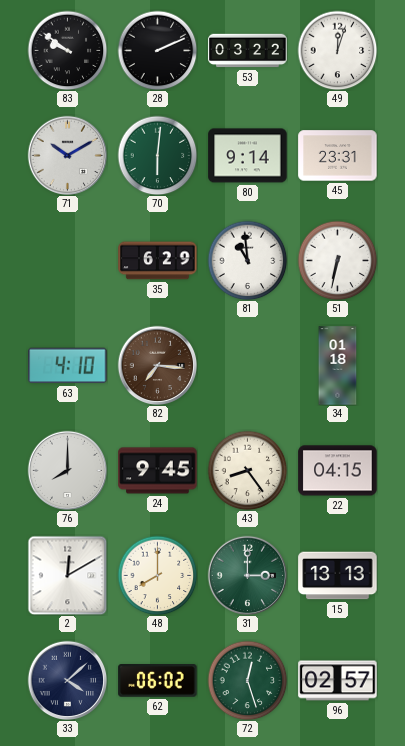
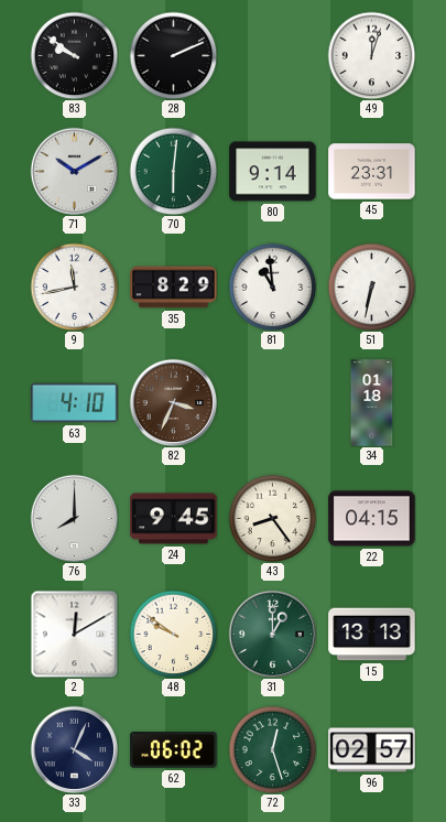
53: 03:22 -> none
9: none -> 11:43
35: 6:29 -> 8:29
82: 7:16 -> 3:34
48: 8:00 -> 9:51
31: 3:00 -> 1:00
33: 4:08 -> 4:04
